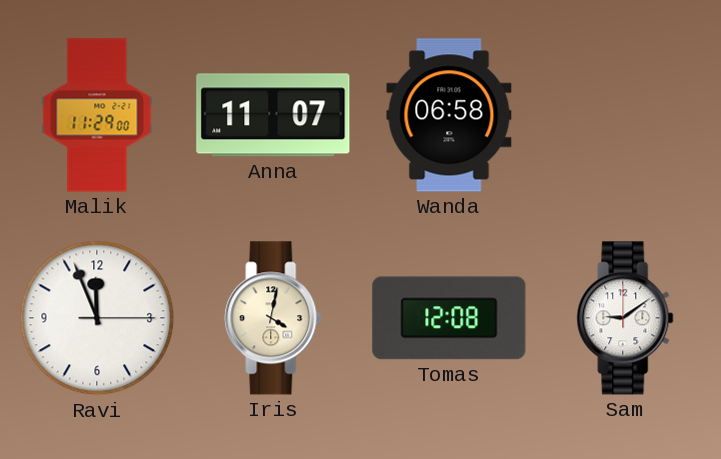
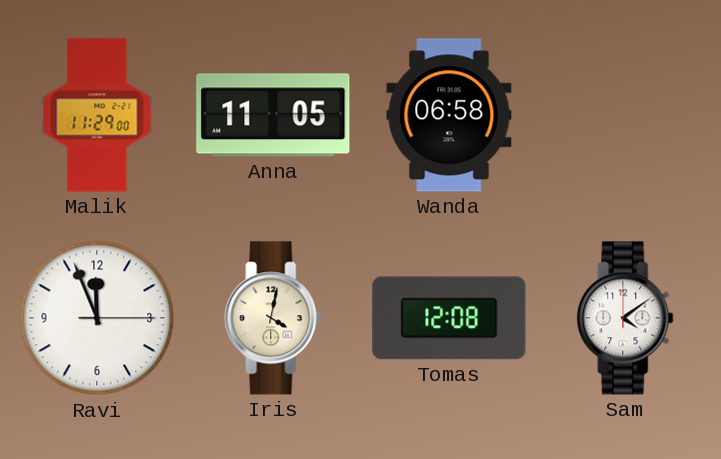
Anna: 11:07 -> 11:05
Sam: 9:09 -> 4:09
